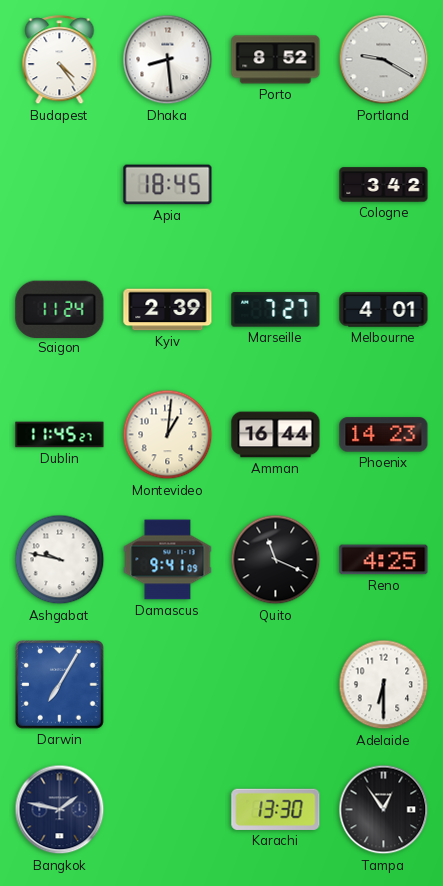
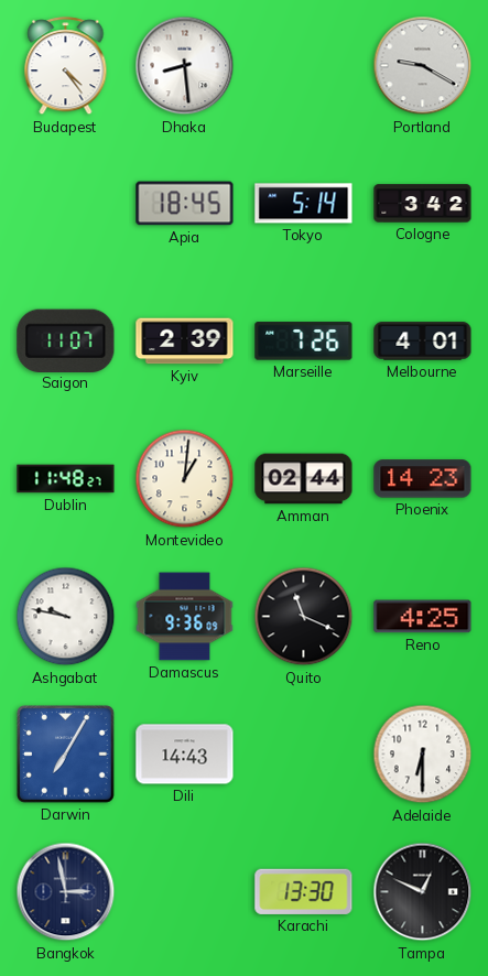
Porto: 8:52 -> none
Tokyo: none -> 5:14
Saigon: 11:24 -> 11:07
Marseille: 7:27 -> 7:26
Dublin: 11:45 -> 11:48
Amman: 16:44 -> 02:44
Damascus: 9:41 -> 9:36
Dili: none -> 14:43
Bangkok: 1:47 -> 2:58
Tampa: 12:54 -> 12:49
